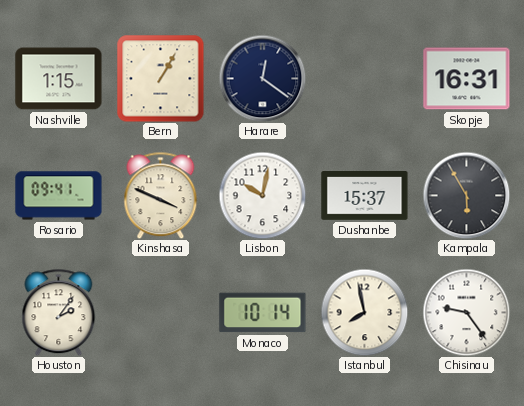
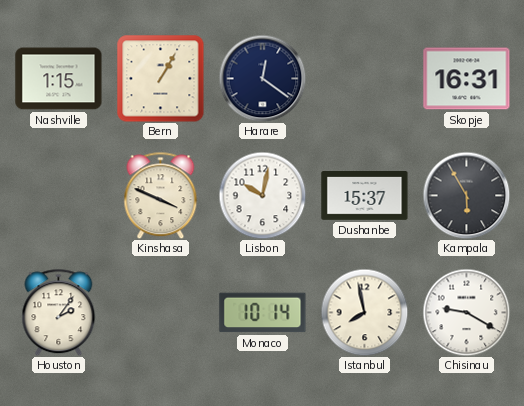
Rosario: 09:41 -> none
Chisinau: 9:24 -> 9:20
